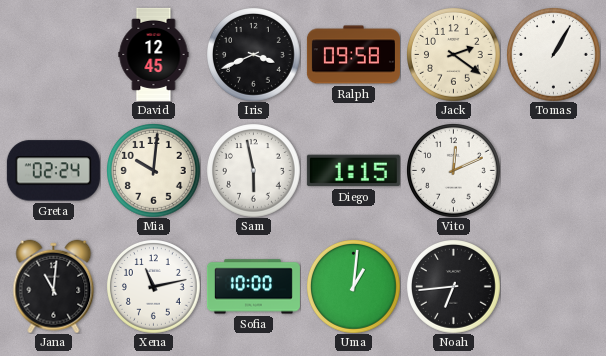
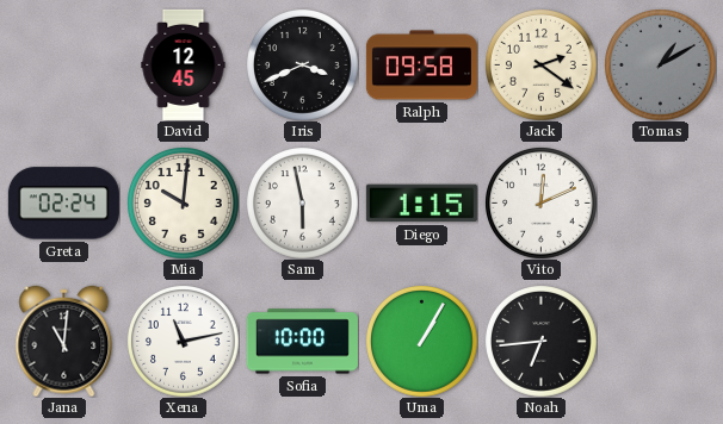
Tomas: 1:05 -> 1:10
Tomas dial: white -> grey
Uma: 1:01 -> 1:05
